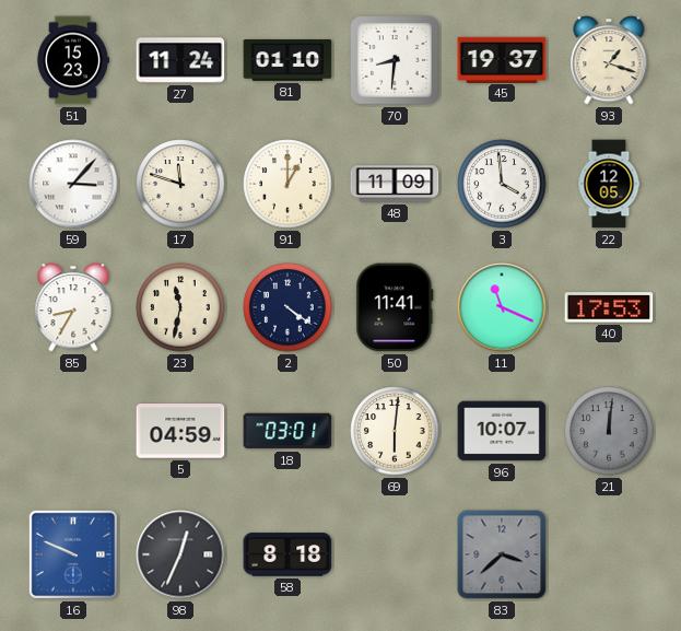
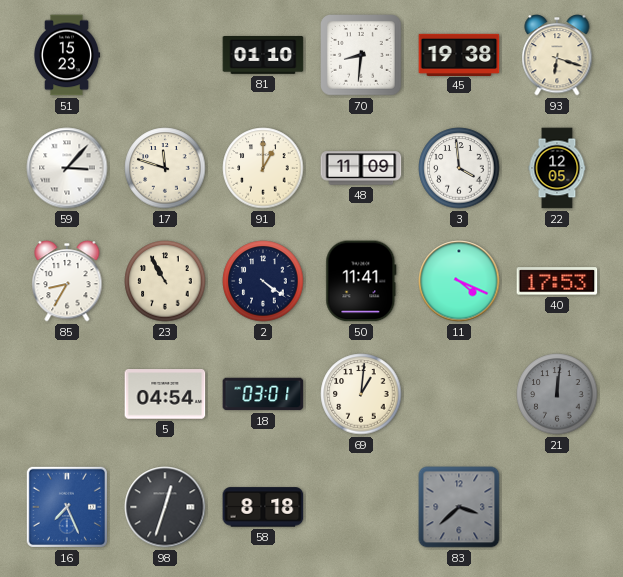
27: 11:24 -> none
45: 19:37 -> 19:38
93: 1:18 -> 6:18
23: 11:32 -> 10:55
11: 11:19 -> 4:19
5: 04:59 -> 04:54
69: 6:01 -> 1:01
96: 10:07 -> none
16: 9:49 -> 7:26
98: 12:34 -> 12:33
